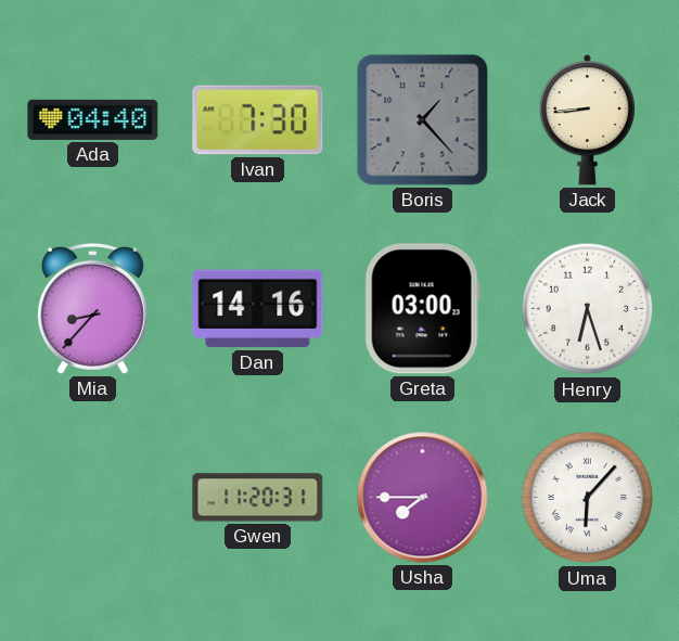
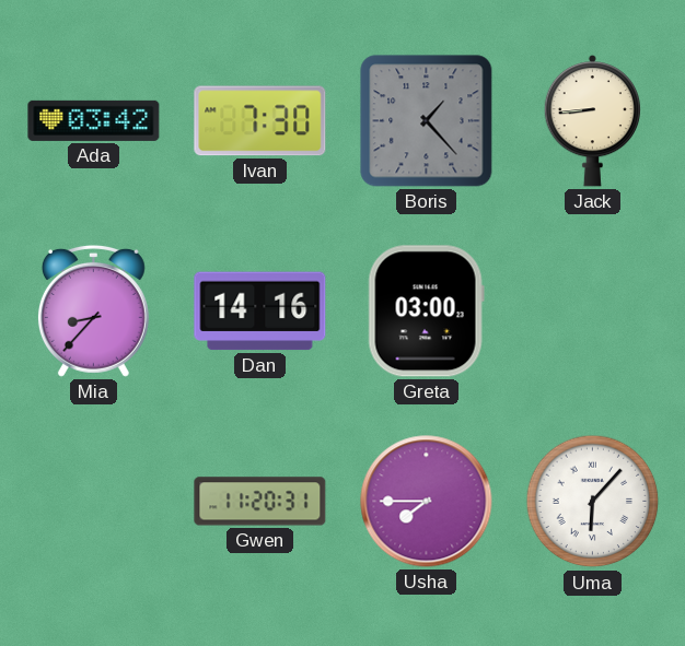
Ada: 04:40 -> 03:42
Henry: 6:27 -> none
